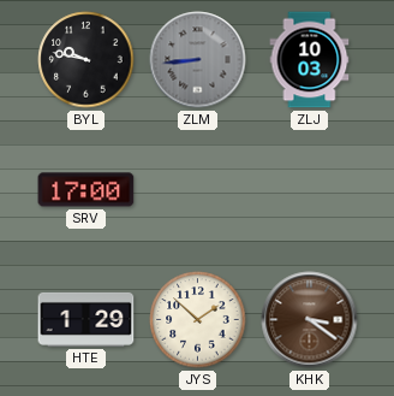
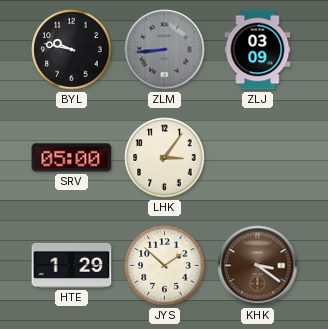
ZLJ: 10:03 -> 03:09
SRV: 17:00 -> 05:00
LHK: none -> 3:06
